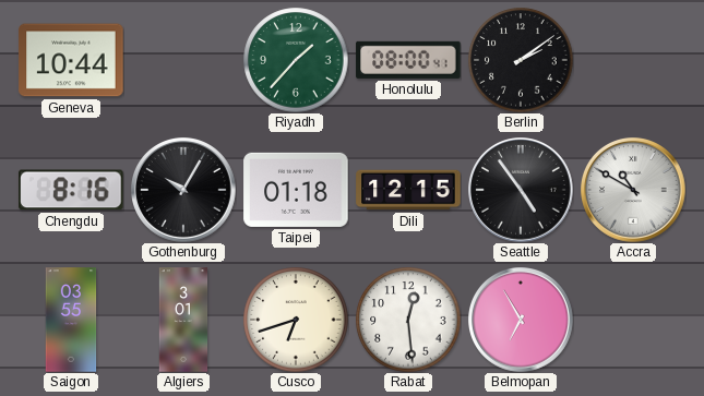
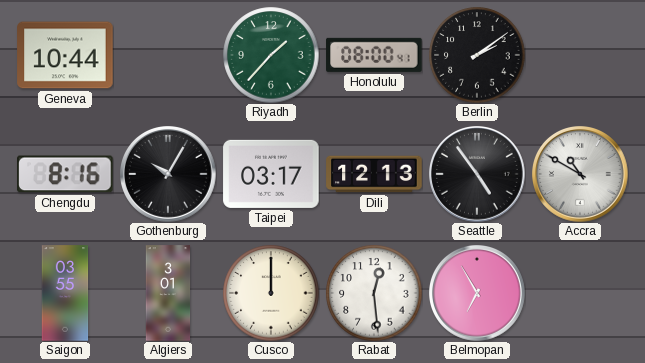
Taipei: 01:18 -> 03:17
Dili: 12:15 -> 12:13
Cusco: 6:42 -> 12:00
